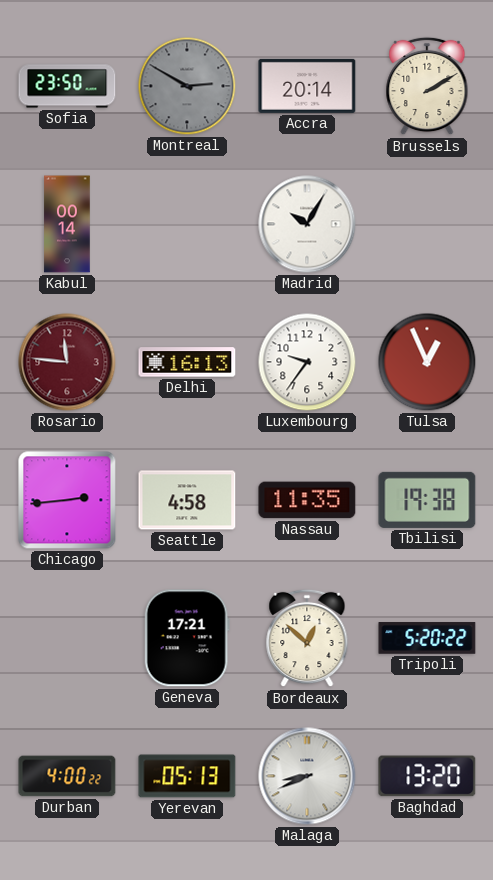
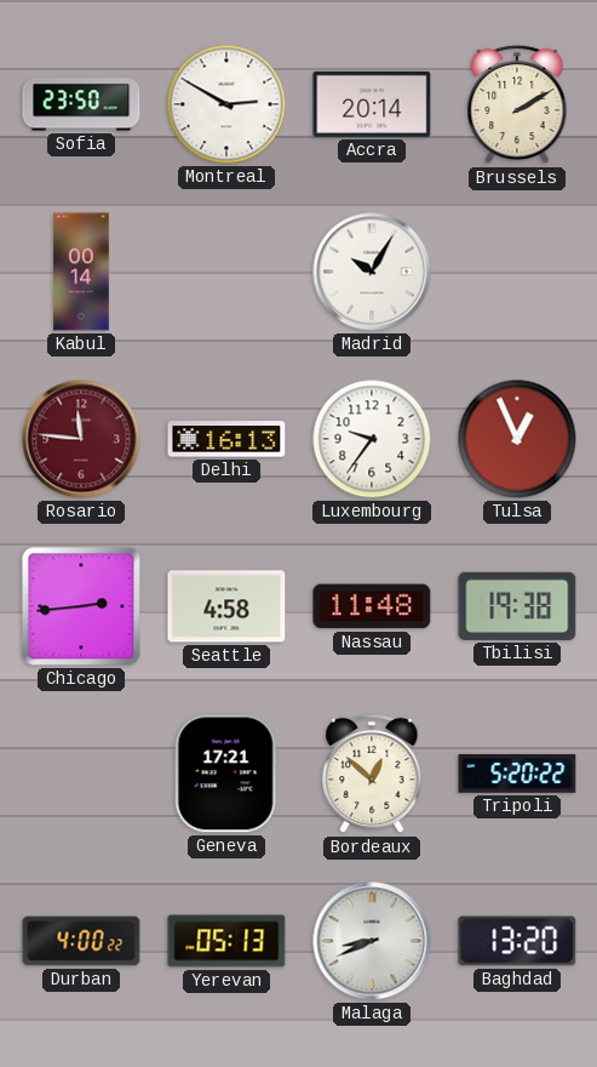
Montreal dial: grey -> white
Nassau: 11:35 -> 11:48
